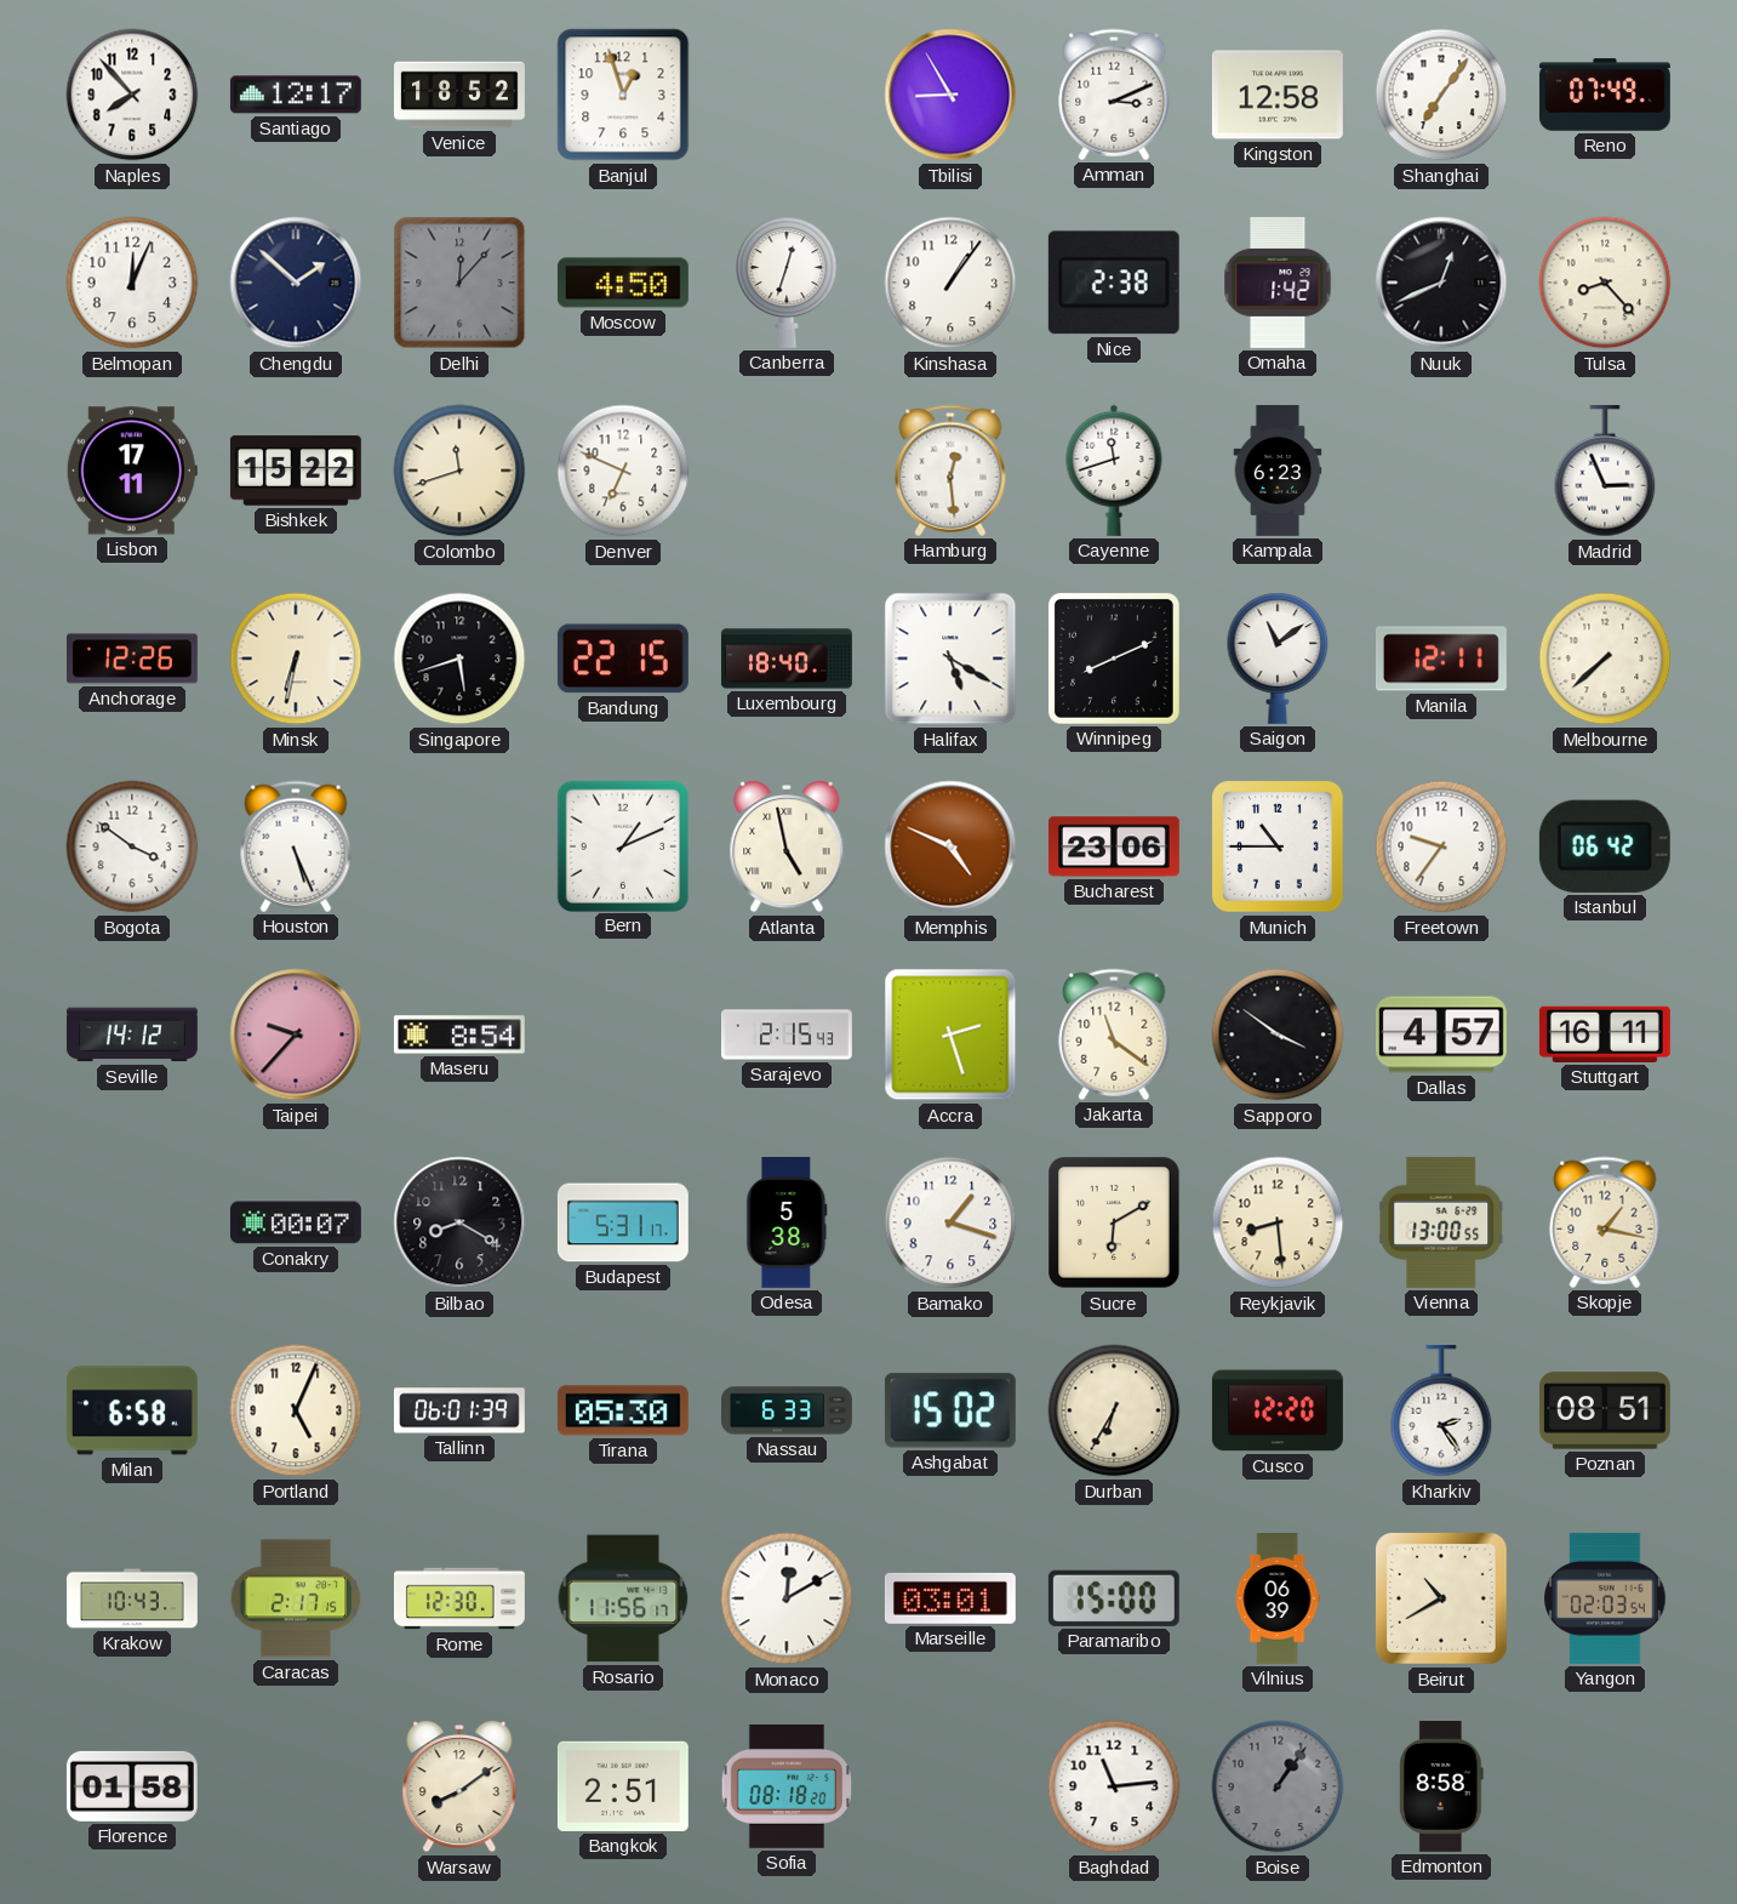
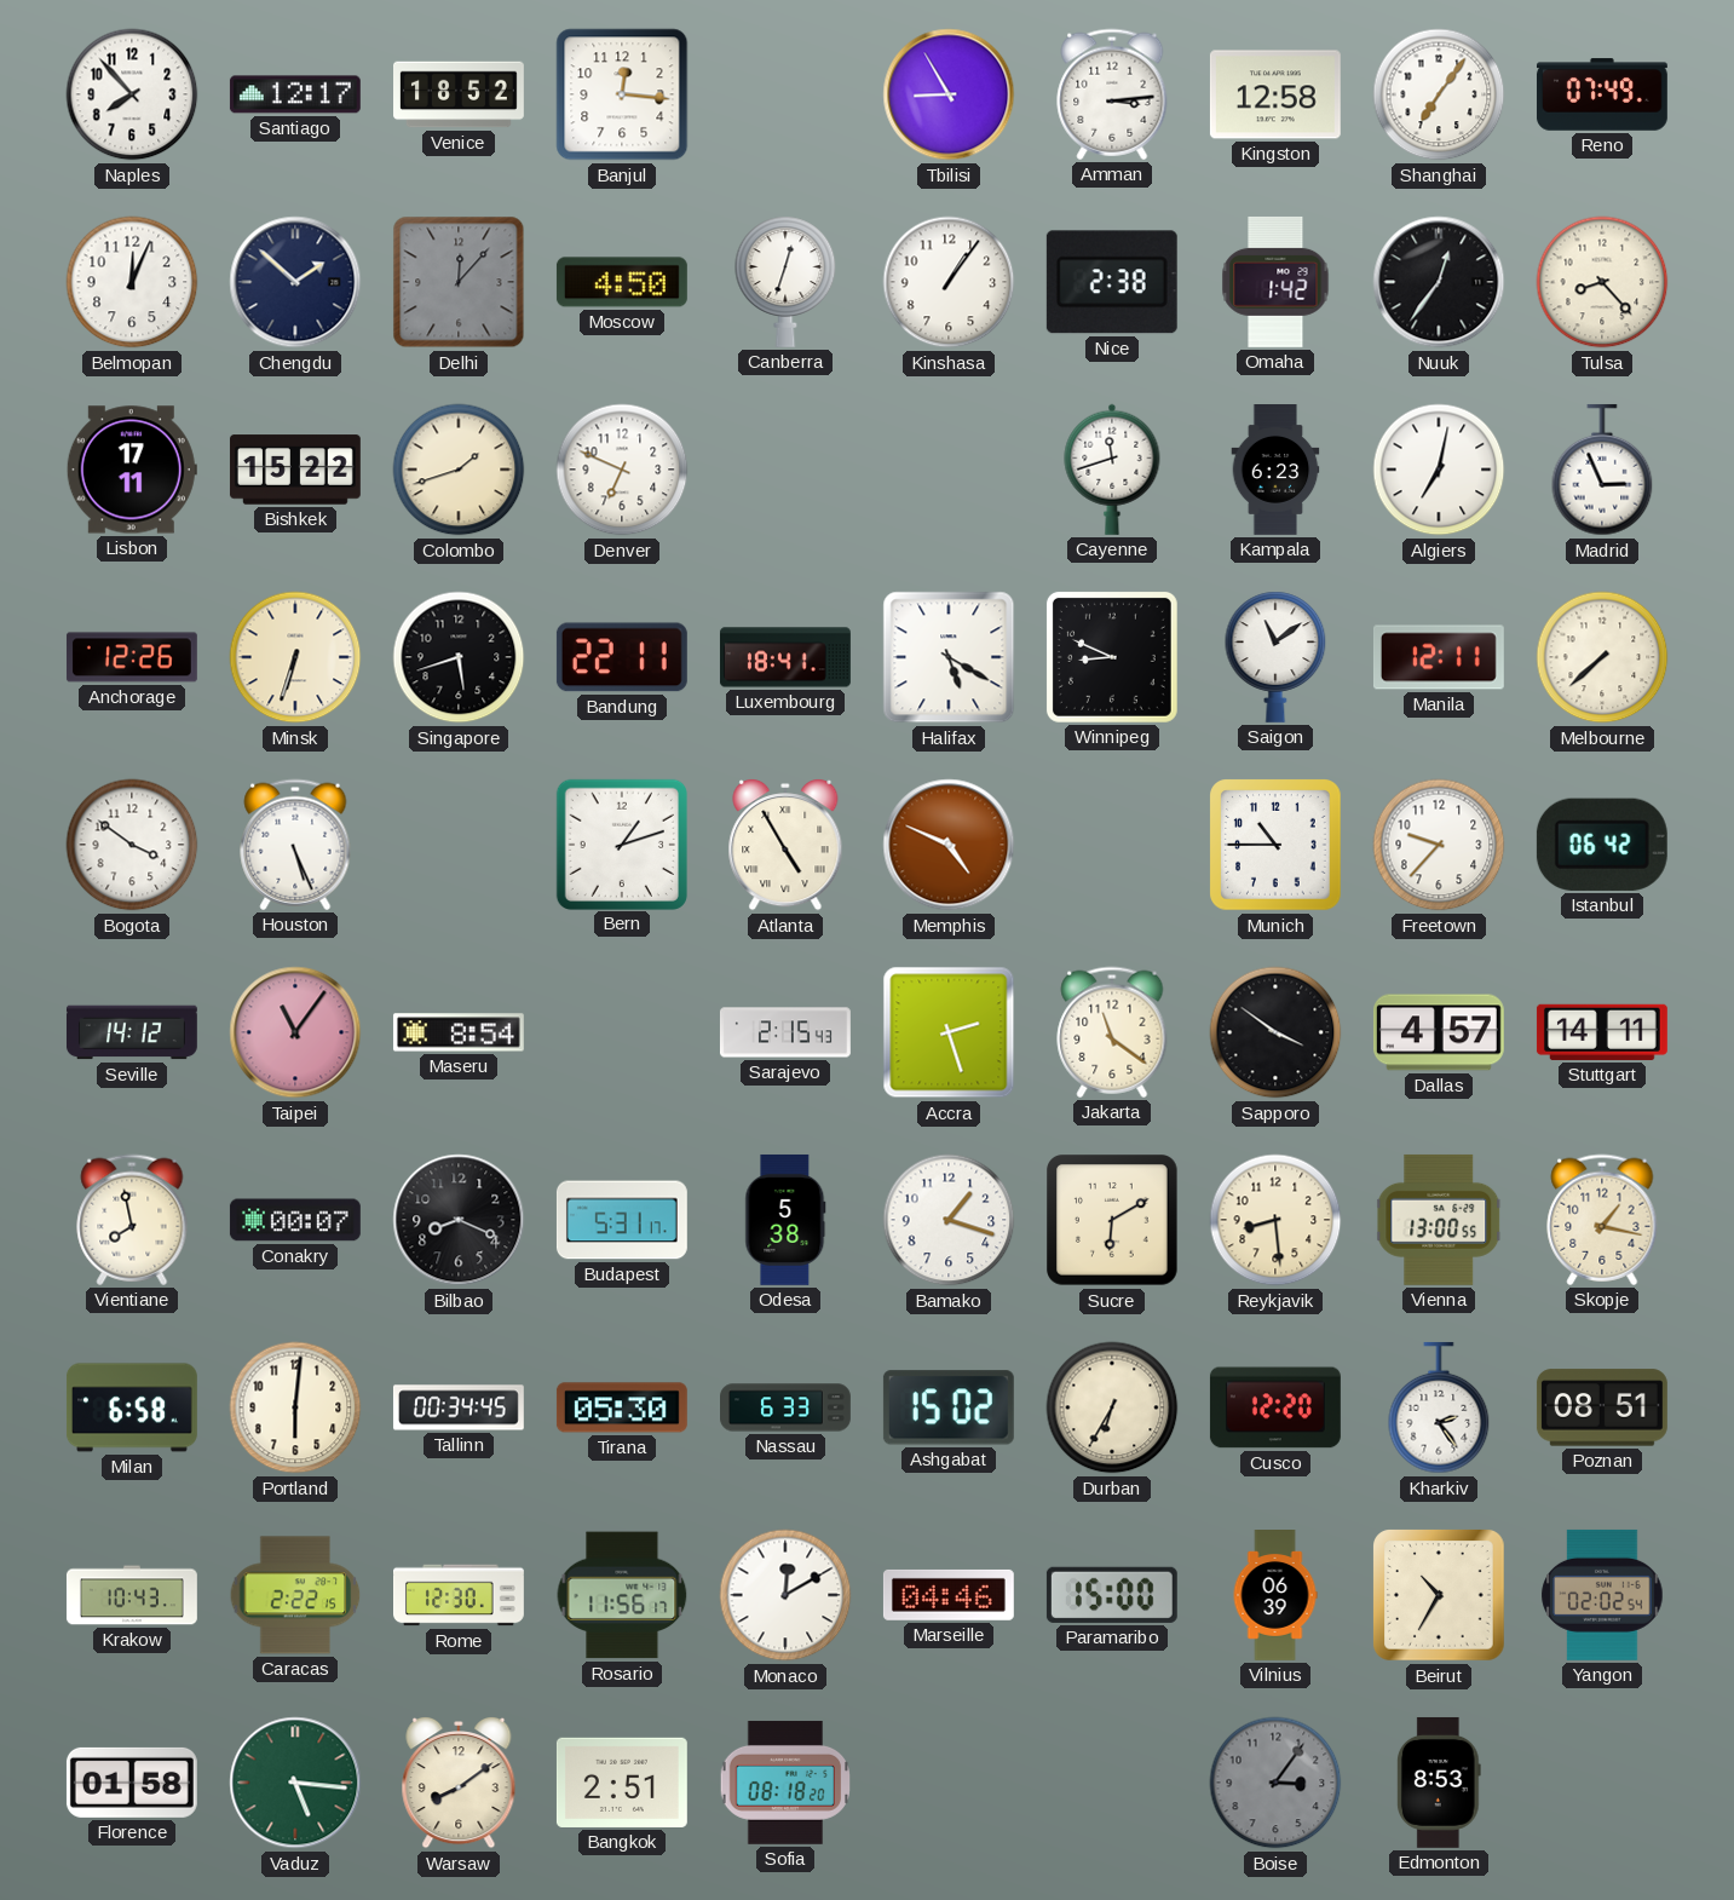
Banjul: 12:57 -> 12:16
Amman: 3:11 -> 3:14
Nuuk: 12:41 -> 12:36
Colombo: 11:42 -> 1:42
Hamburg: 12:29 -> none
Algiers: none -> 7:02
Minsk: 6:32 -> 6:33
Bandung: 22:15 -> 22:11
Luxembourg: 18:40 -> 18:41
Winnipeg: 8:11 -> 8:49
Bern: 1:11 -> 1:12
Atlanta: 4:58 -> 4:55
Bucharest: 23:06 -> none
Freetown: 9:36 -> 9:37
Taipei: 9:37 -> 11:06
Stuttgart: 16:11 -> 14:11
Vientiane: none -> 7:58
Bilbao: 8:20 -> 8:19
Portland: 5:04 -> 6:01
Tallinn: 06:01 -> 00:34
Caracas: 2:17 -> 2:22
Marseille: 03:01 -> 04:46
Beirut: 10:40 -> 10:35
Yangon: 02:03 -> 02:02
Vaduz: none -> 5:16
Baghdad: 11:14 -> none
Boise: 1:06 -> 3:06
Edmonton: 8:58 -> 8:53
